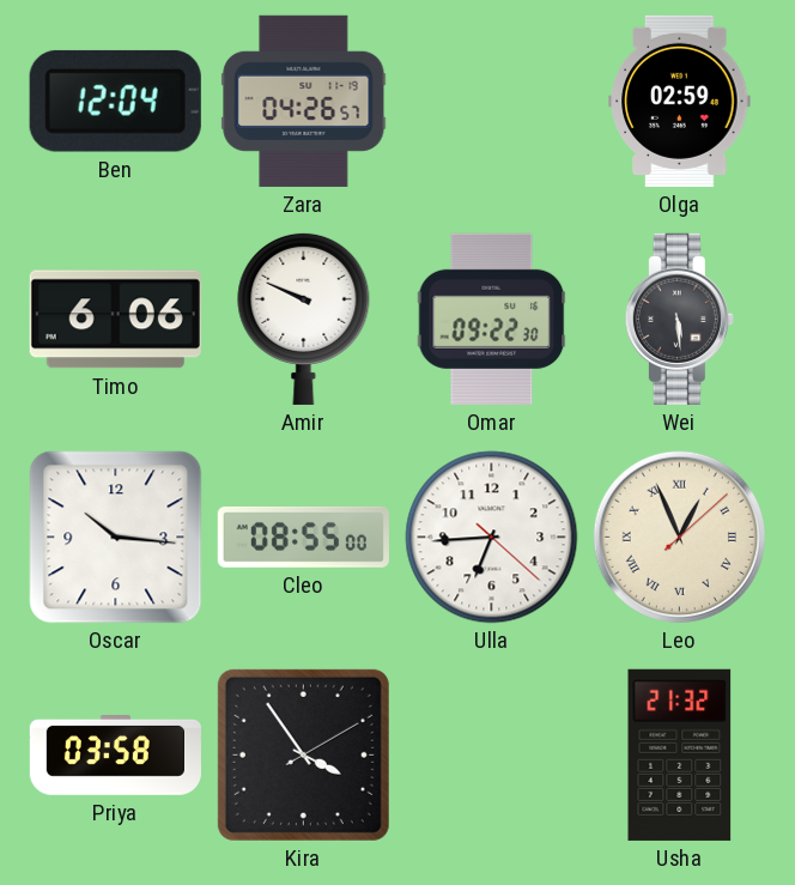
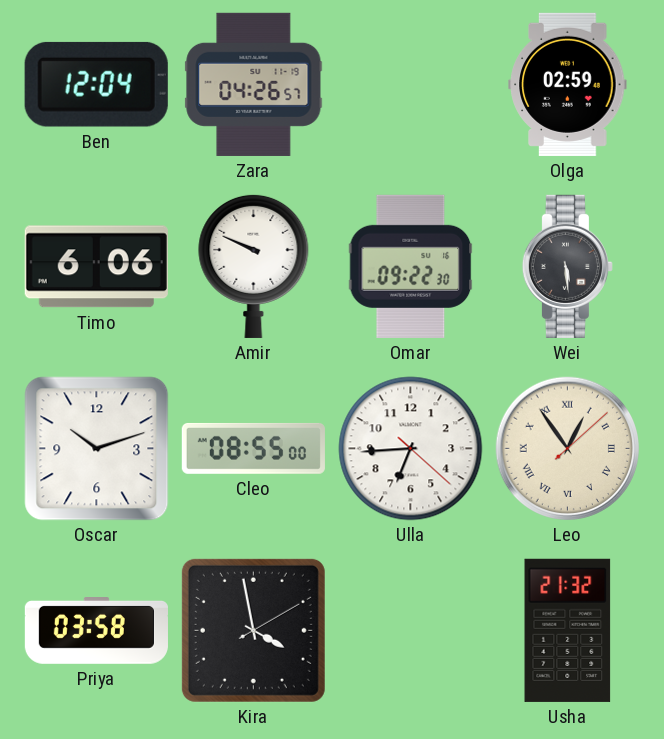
Oscar: 10:16 -> 10:12
Leo: 12:56 -> 12:54
Kira: 3:54 -> 3:58
